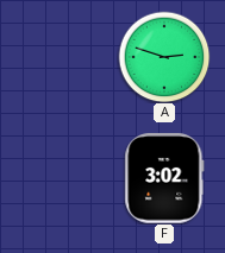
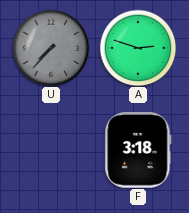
U: none -> 7:37
F: 3:02 -> 3:18
